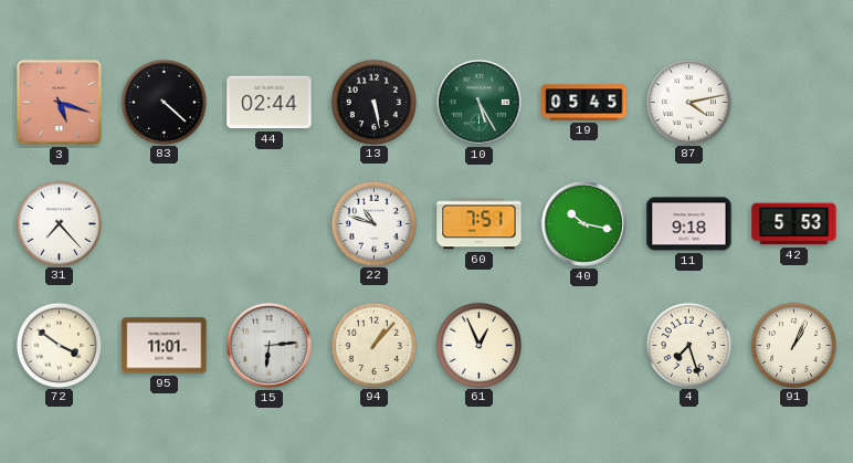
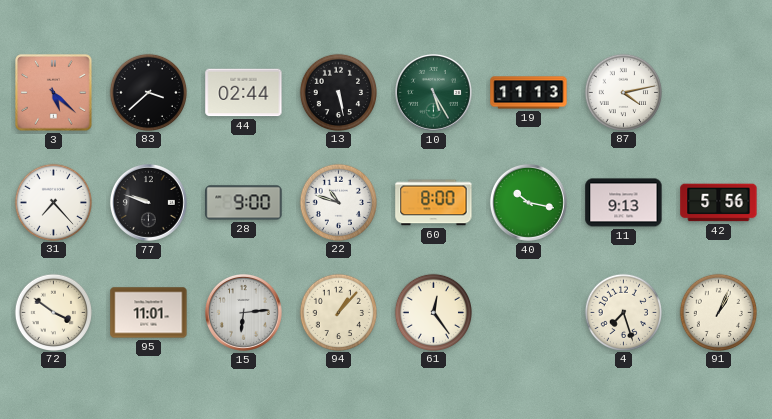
3: 5:18 -> 5:22
83: 4:22 -> 3:38
19: 05:45 -> 11:13
77: none -> 9:48
28: none -> 9:00
60: 7:51 -> 8:00
11: 9:18 -> 9:13
42: 5:53 -> 5:56
61: 12:56 -> 12:24
